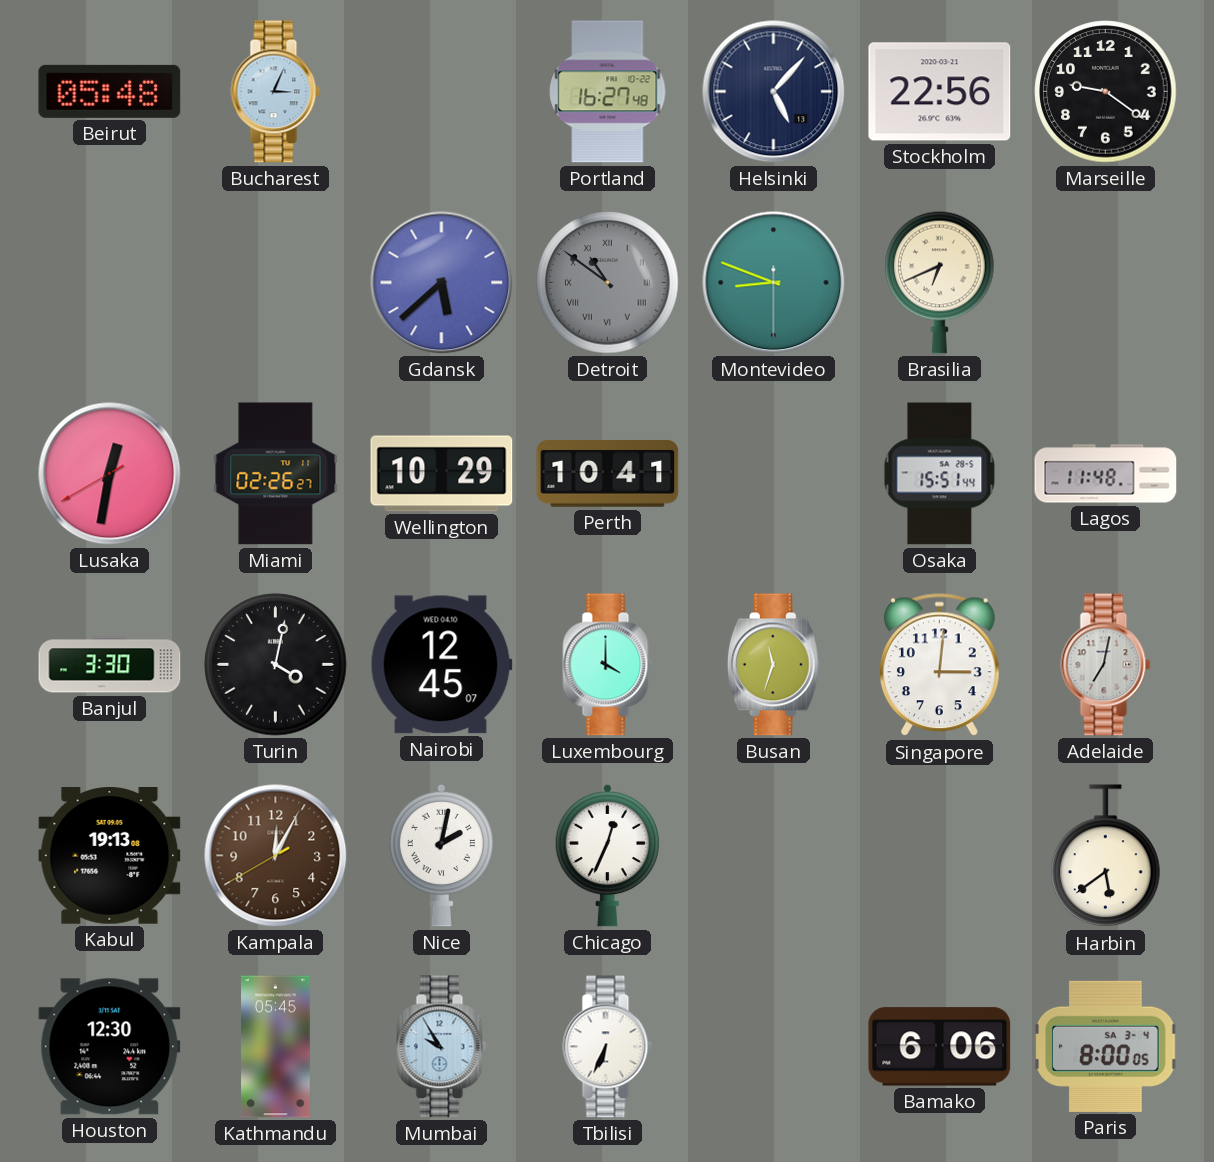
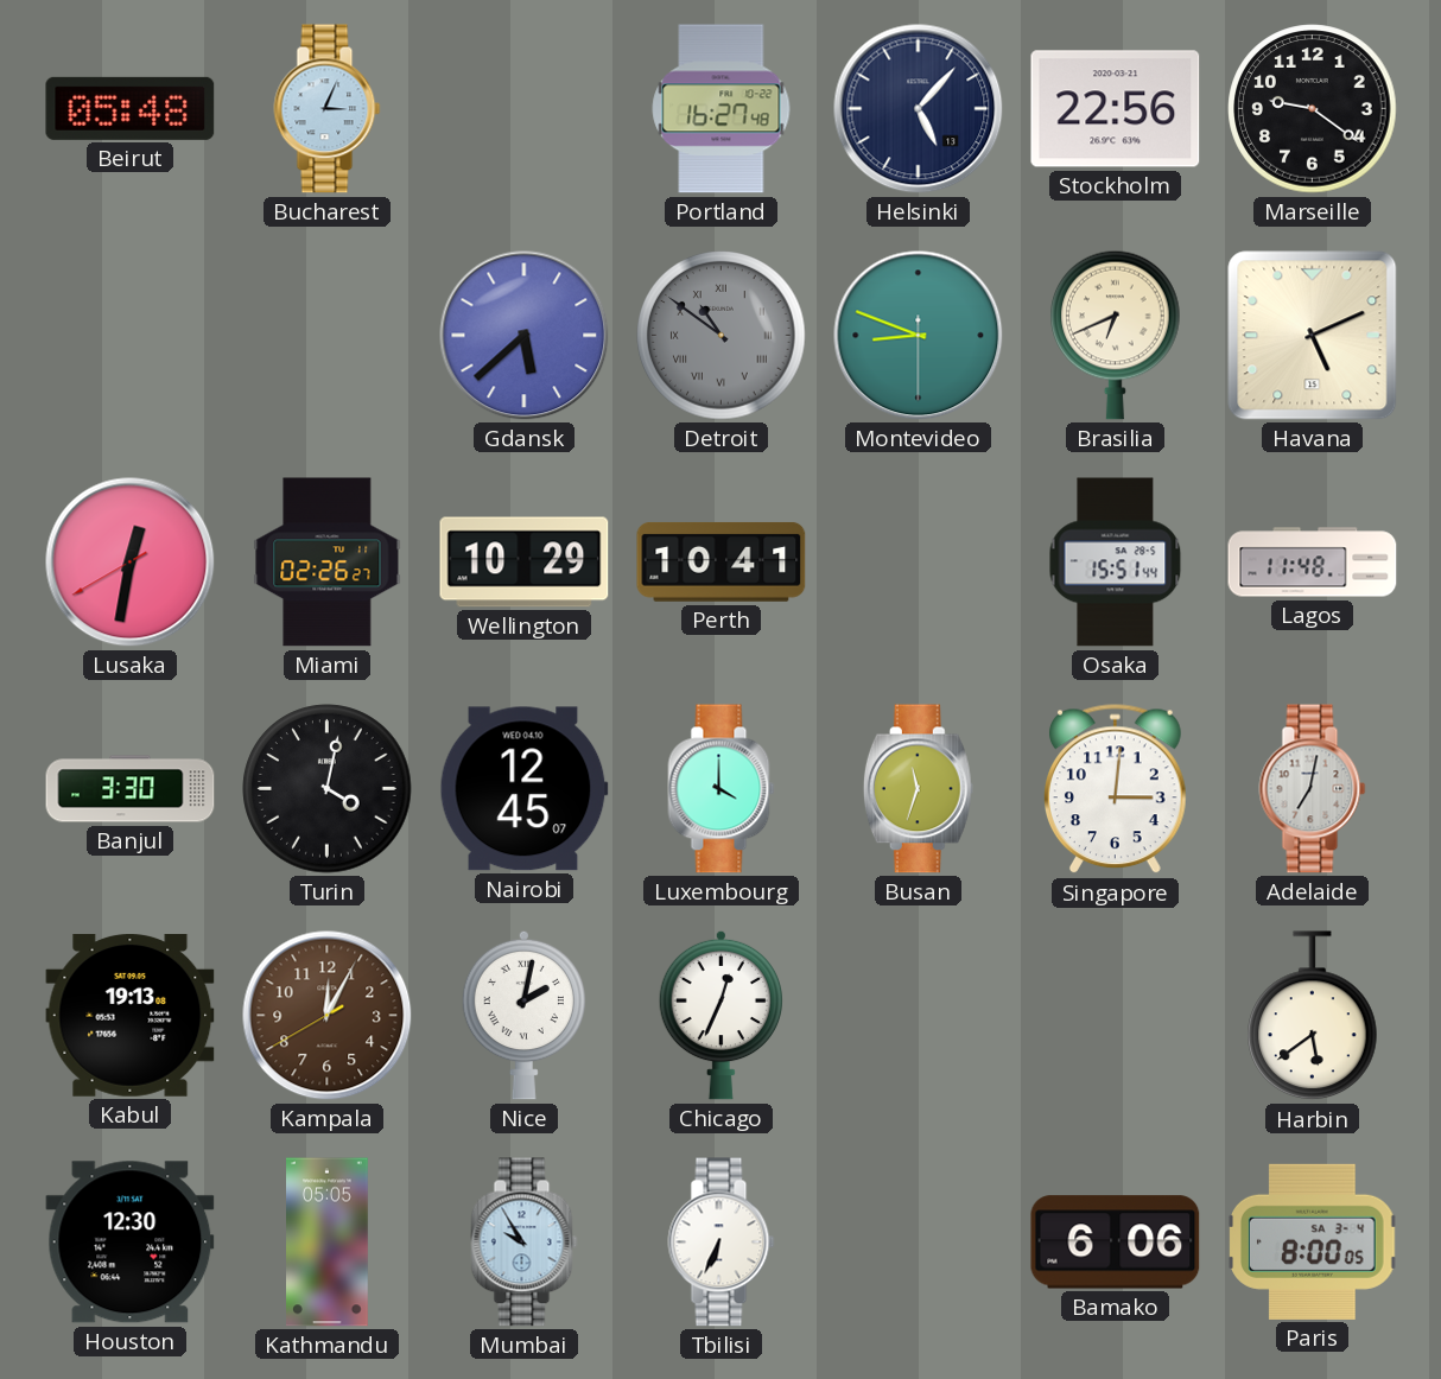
Havana: none -> 5:11
Kathmandu: 05:45 -> 05:05
